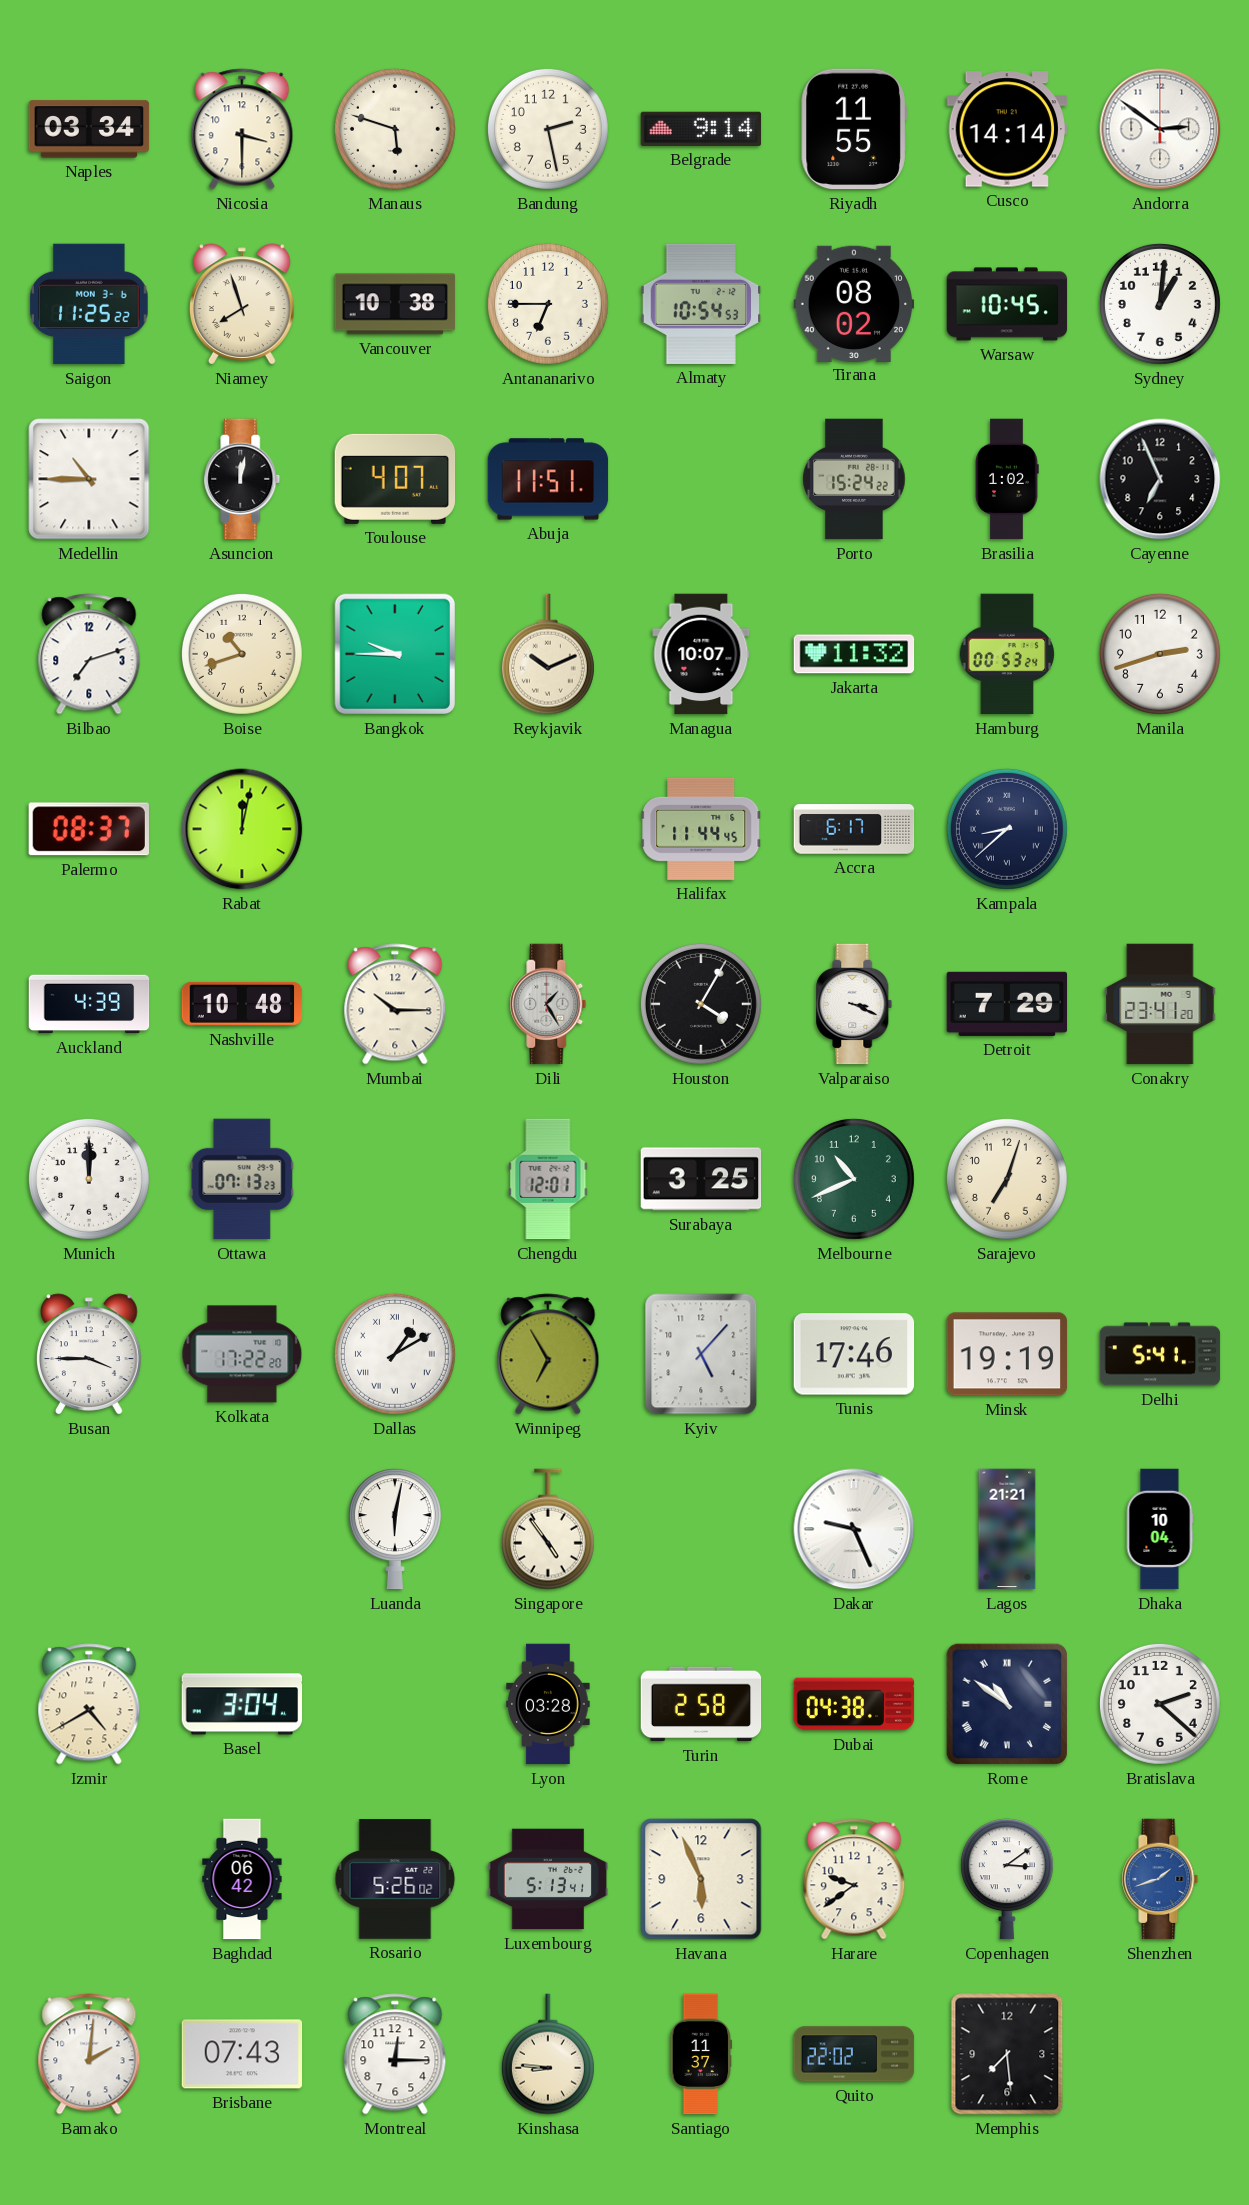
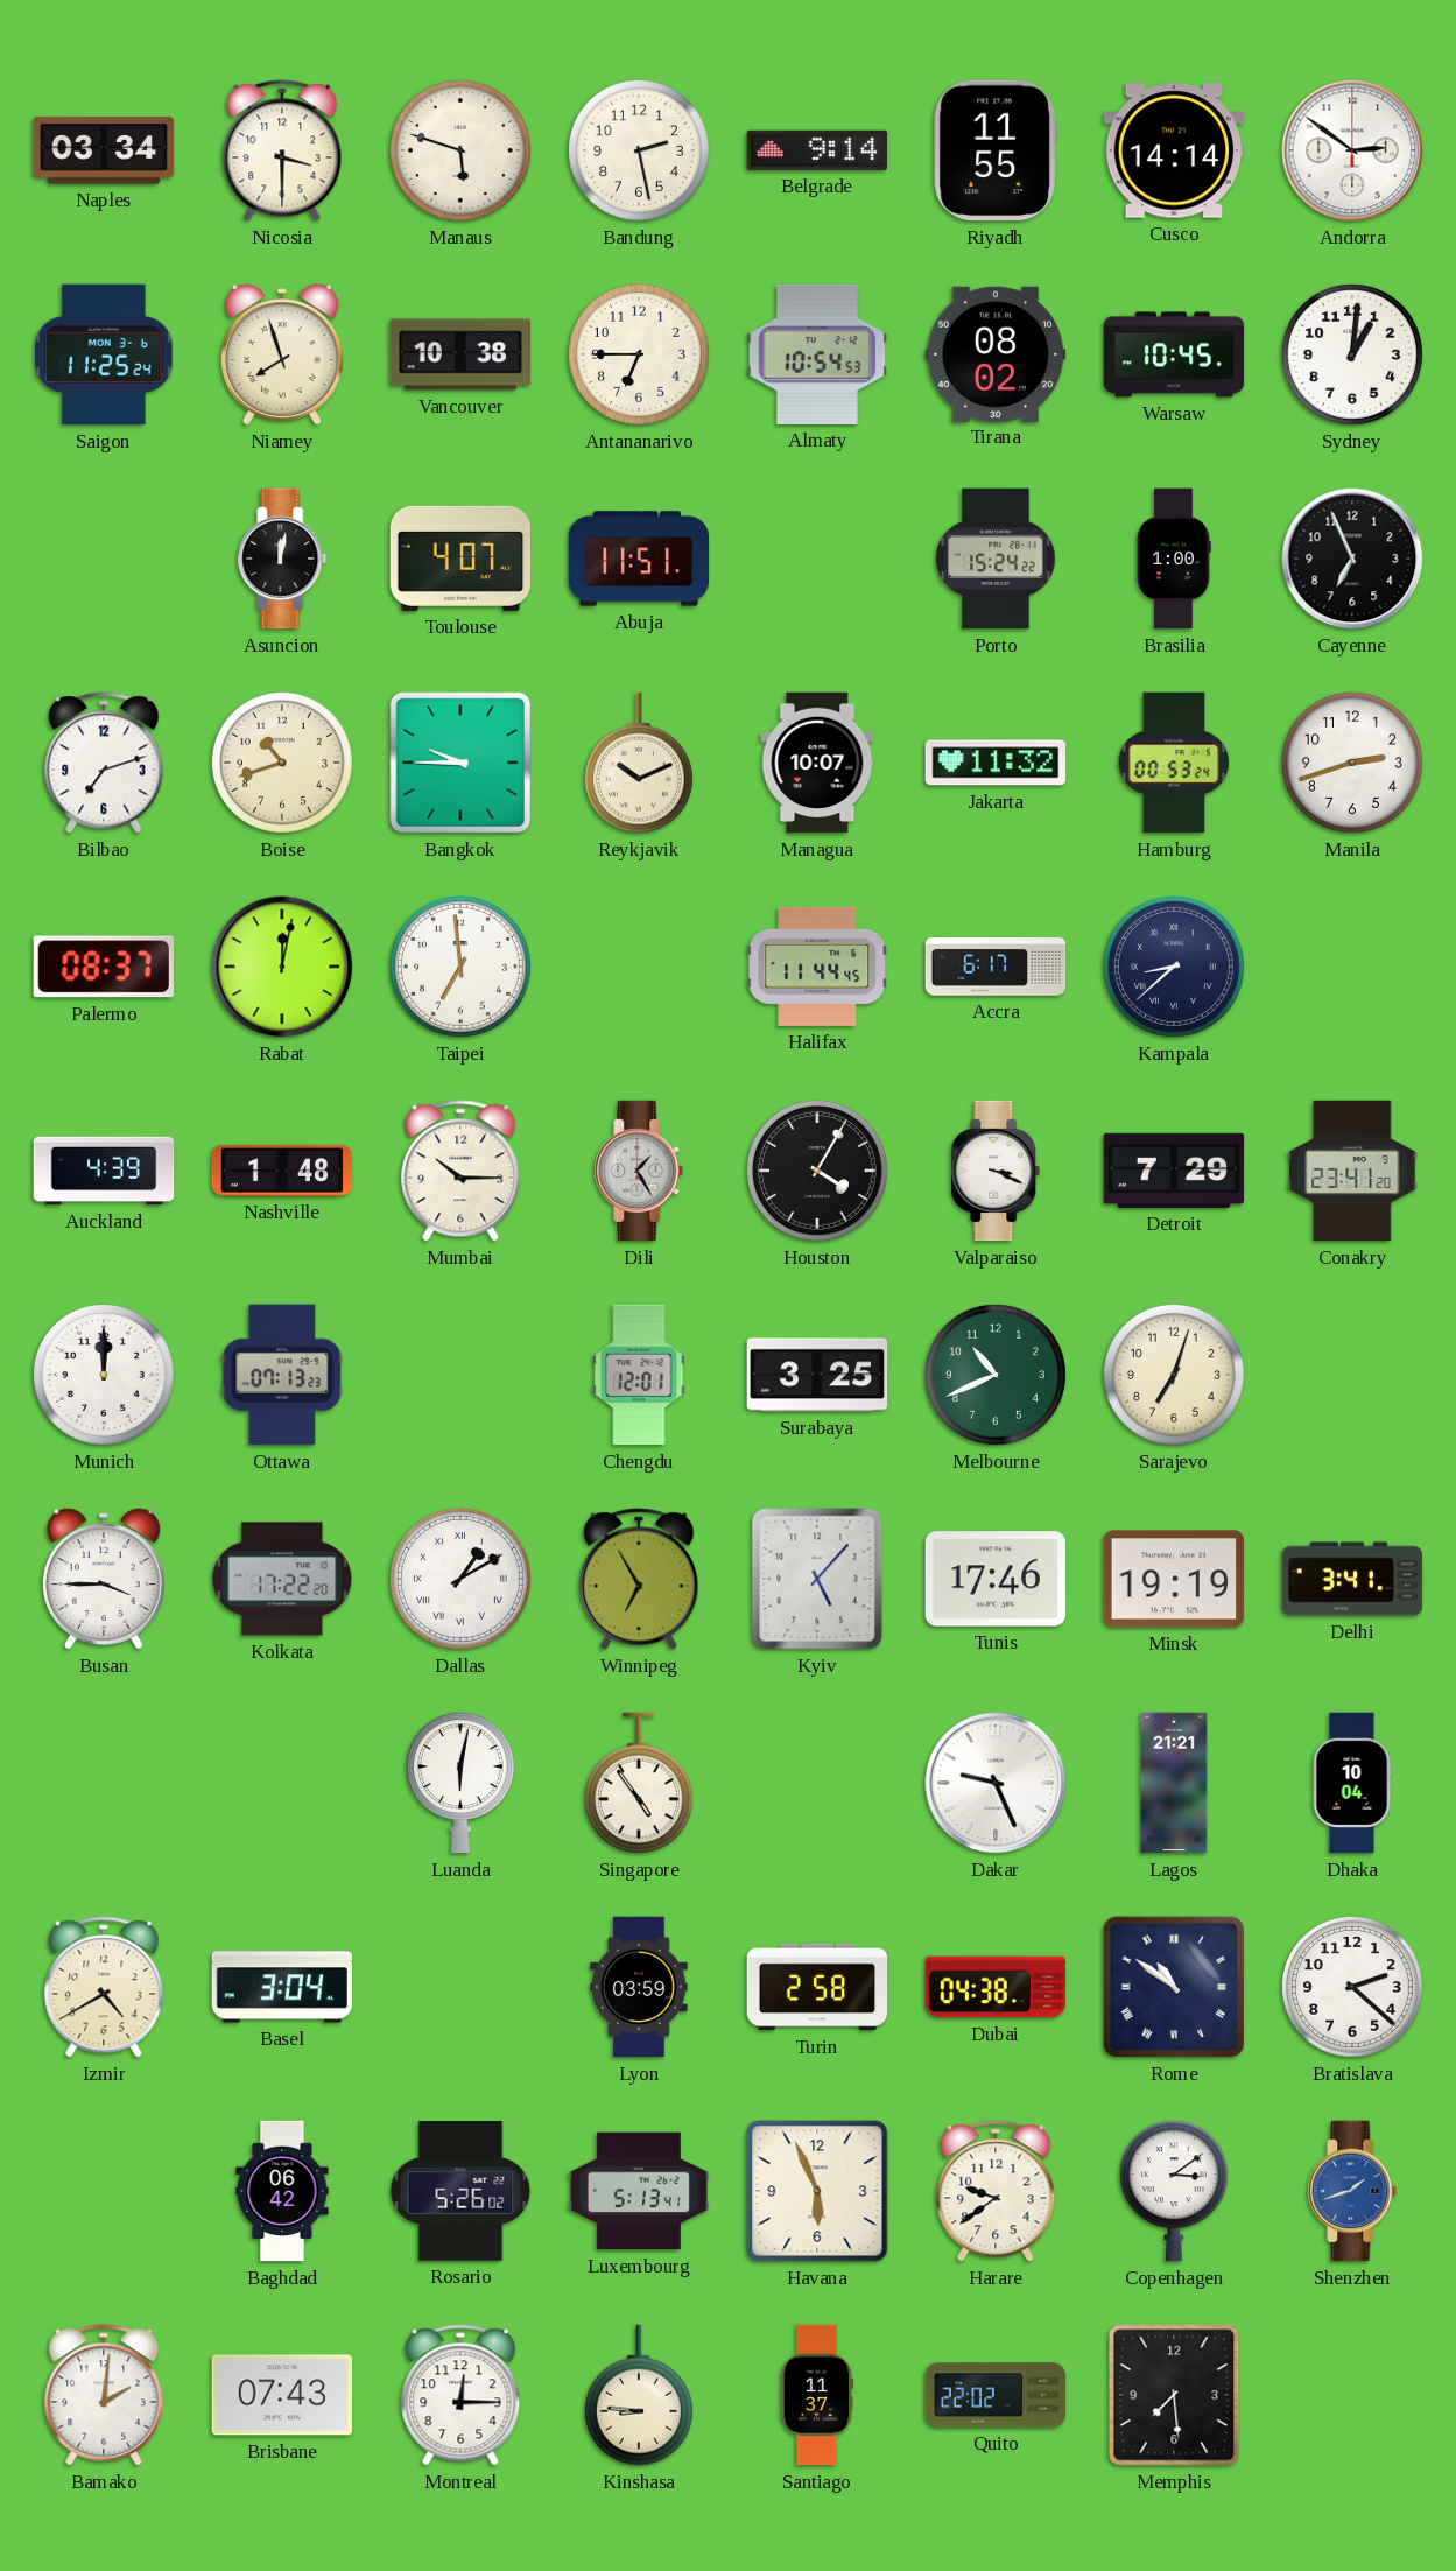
Saigon: 11:25:22 -> 11:25:24
Medellin: 10:45 -> none
Brasilia: 1:02 -> 1:00
Taipei: none -> 6:59
Nashville: 10:48 -> 1:48
Delhi: 5:41 -> 3:41
Lyon: 03:28 -> 03:59
